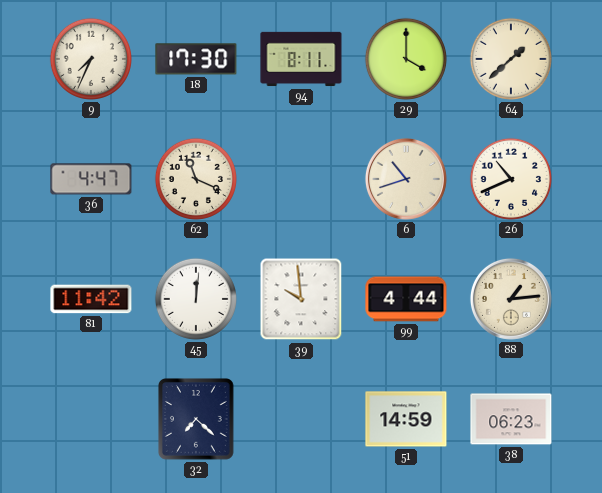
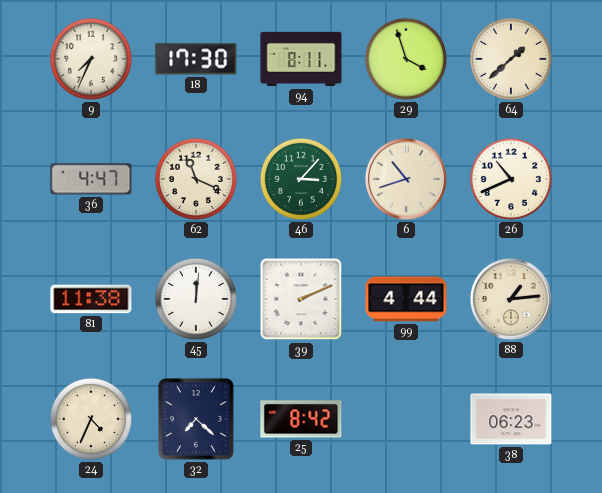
29: 4:00 -> 3:57
46: none -> 3:07
81: 11:42 -> 11:38
39: 9:59 -> 2:11
24: none -> 4:34
25: none -> 8:42
51: 14:59 -> none
